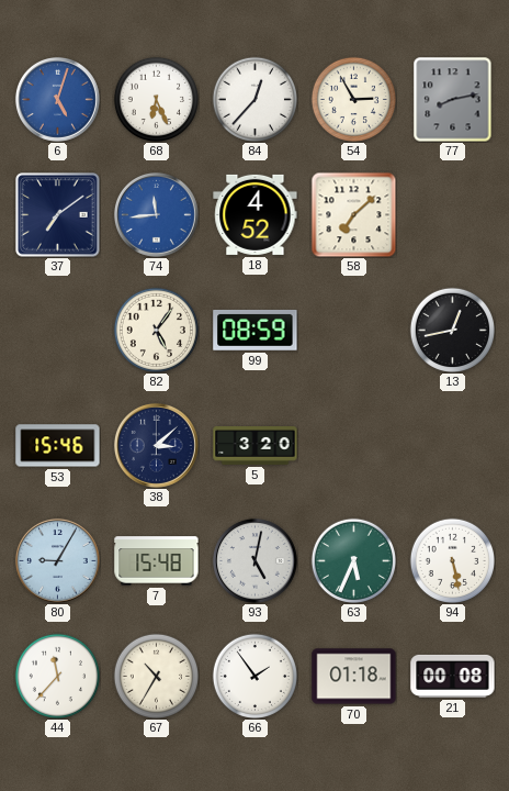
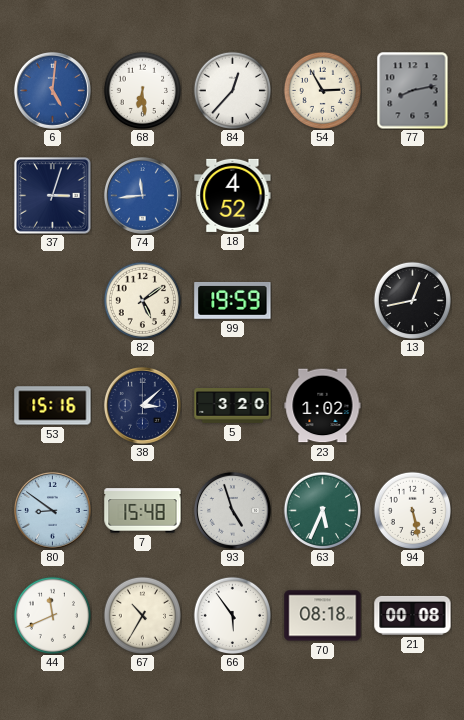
6: 5:03 -> 5:01
68: 6:26 -> 6:29
37: 7:09 -> 3:03
58: 7:08 -> none
82: 5:06 -> 5:09
99: 08:59 -> 19:59
53: 15:46 -> 15:16
23: none -> 1:02
80: 9:05 -> 8:51
93: 5:02 -> 4:57
44: 11:37 -> 11:41
66: 1:54 -> 5:54
70: 01:18 -> 08:18
